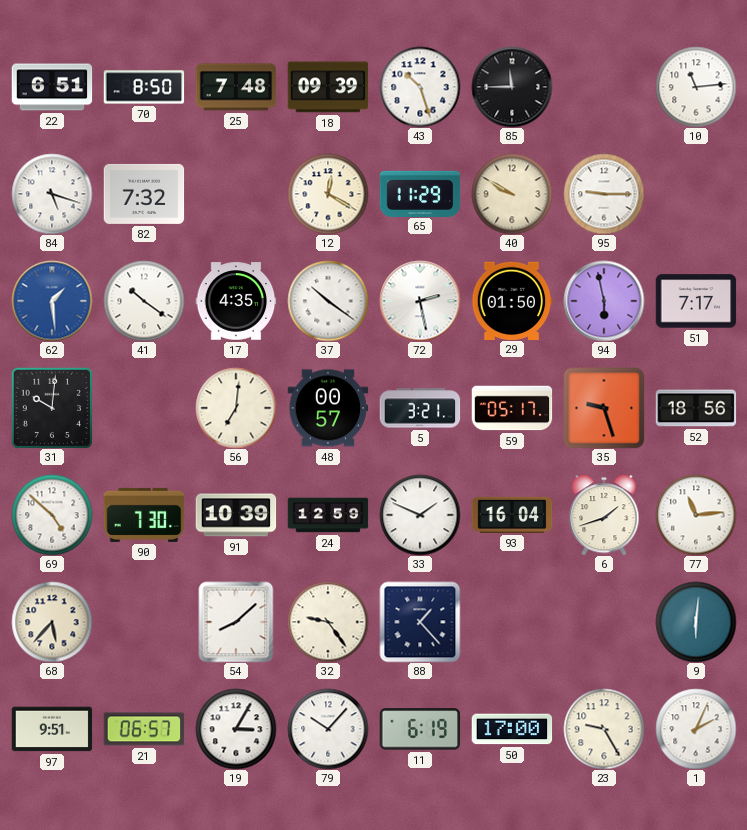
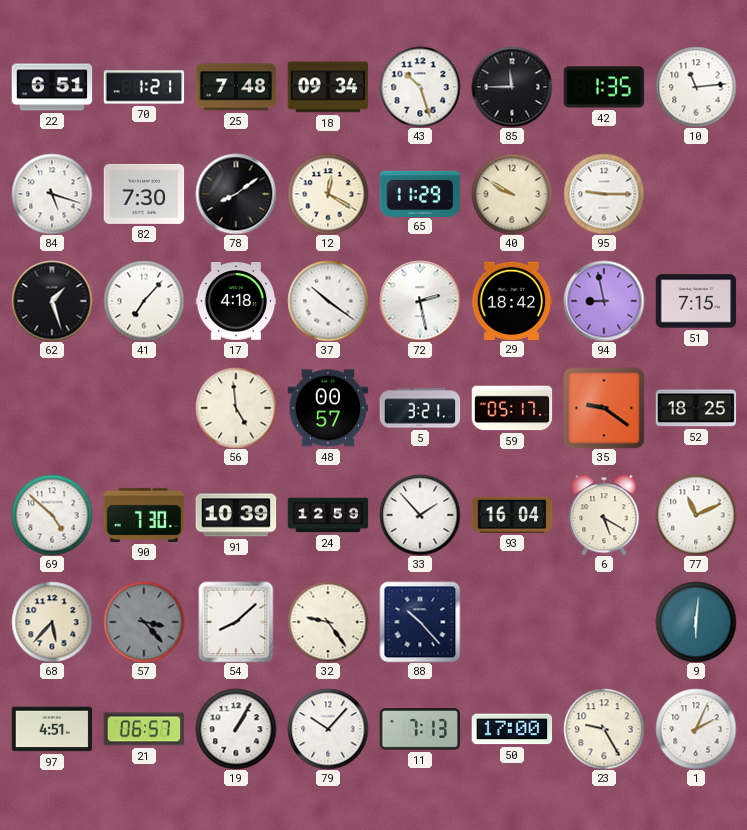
70: 8:50 -> 1:21
18: 09:39 -> 09:34
42: none -> 1:35
82: 7:32 -> 7:30
78: none -> 8:09
62: 1:29 -> 1:27
62 dial: blue -> black
41: 10:21 -> 7:07
17: 4:35 -> 4:18
29: 01:50 -> 18:42
94: 5:58 -> 8:58
51: 7:17 -> 7:15
31: 10:01 -> none
56: 7:01 -> 4:59
35: 9:27 -> 9:21
52: 18:56 -> 18:25
33: 1:49 -> 1:53
6: 1:42 -> 5:20
77: 11:14 -> 11:11
57: none -> 3:23
88: 1:23 -> 10:23
97: 9:51 -> 4:51
19: 3:05 -> 1:05
11: 6:19 -> 7:13
